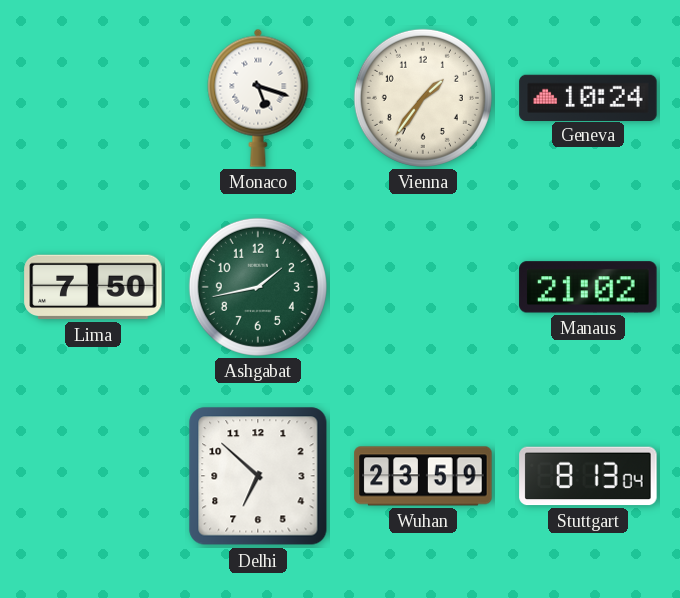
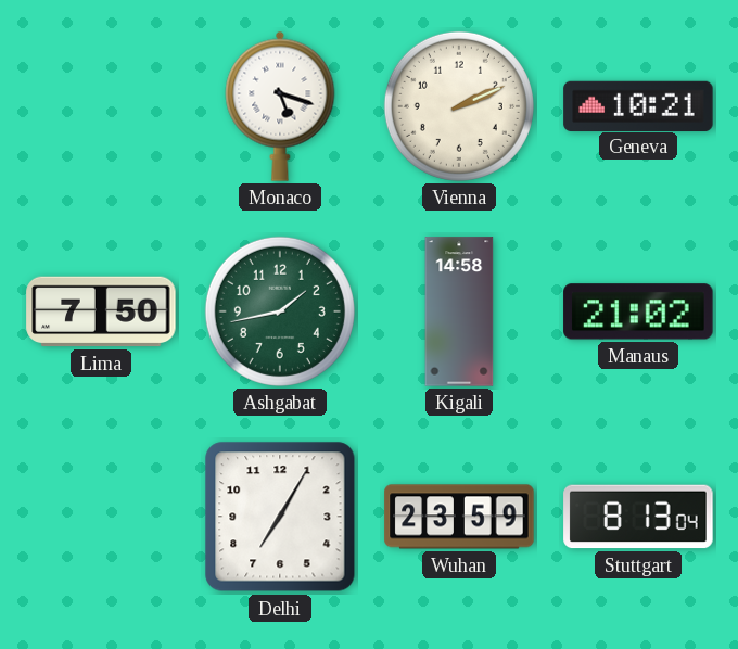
Vienna: 1:36 -> 2:11
Geneva: 10:24 -> 10:21
Kigali: none -> 14:58
Delhi: 6:52 -> 7:05
